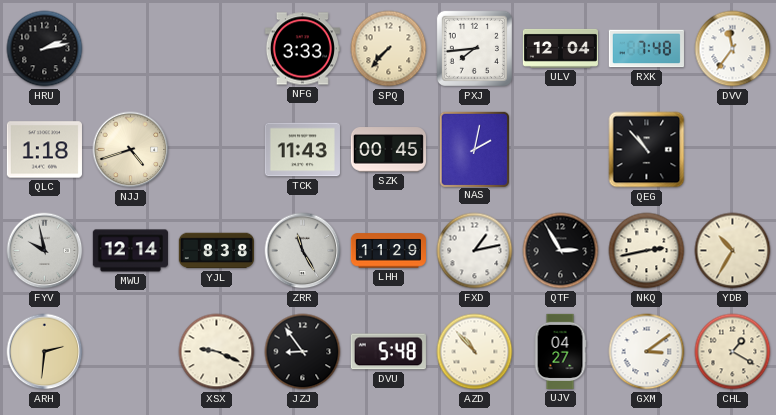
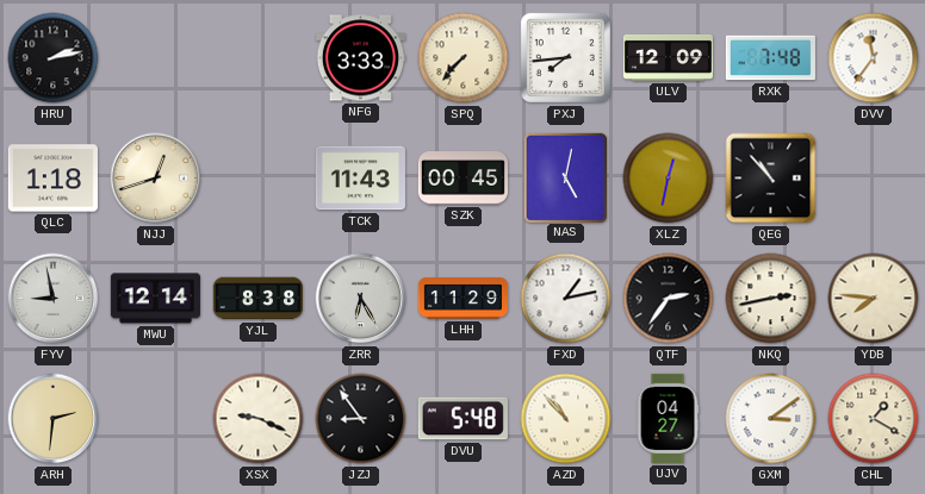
ULV: 12:04 -> 12:09
NJJ: 4:42 -> 12:42
NAS: 2:02 -> 5:02
XLZ: none -> 12:32
FYV: 9:58 -> 8:58
ZRR: 11:25 -> 6:25
QTF: 2:55 -> 2:36
YDB: 10:35 -> 7:46
